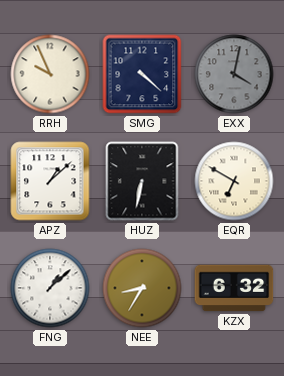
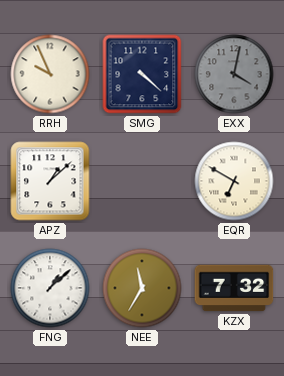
HUZ: 6:32 -> none
NEE: 8:35 -> 11:35
KZX: 6:32 -> 7:32
